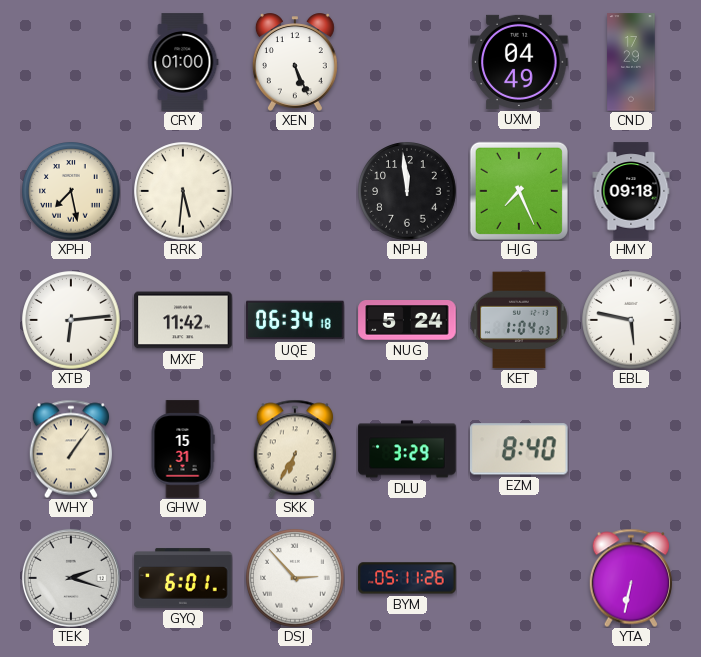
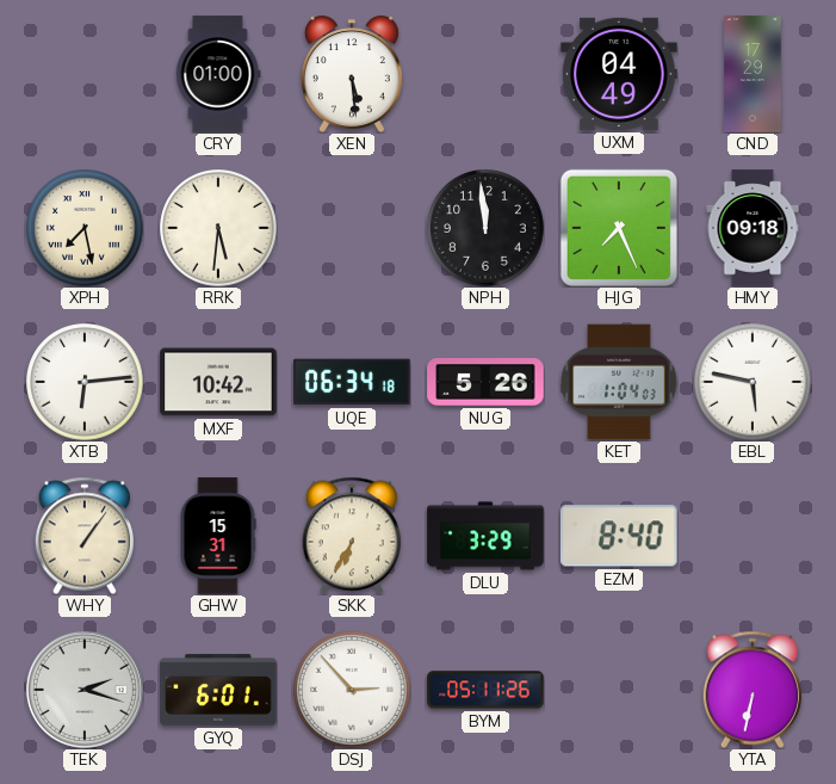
XEN: 5:26 -> 5:29
MXF: 11:42 -> 10:42
NUG: 5:24 -> 5:26
